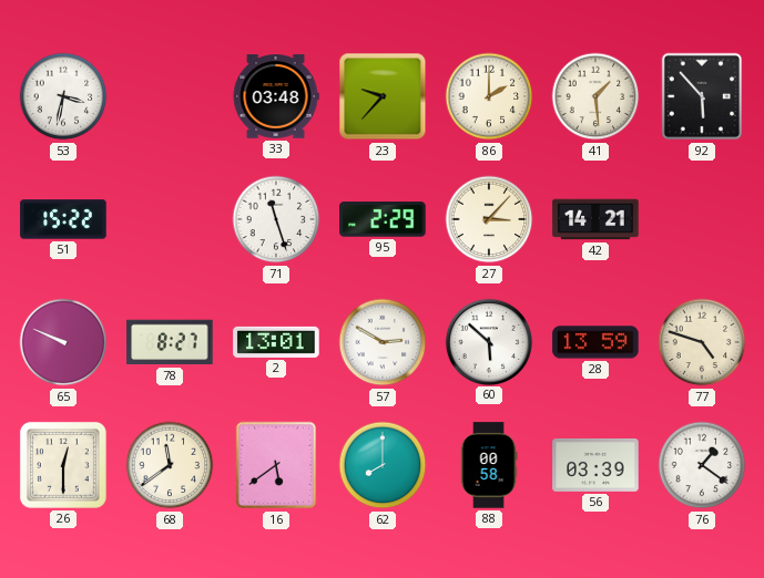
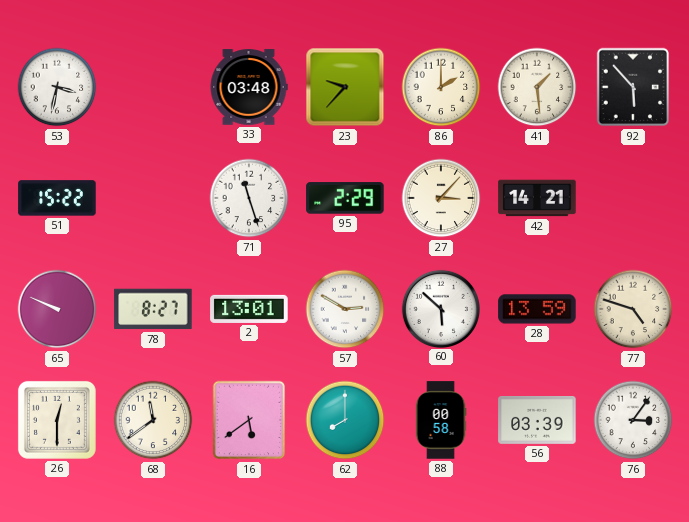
76: 1:21 -> 3:06
